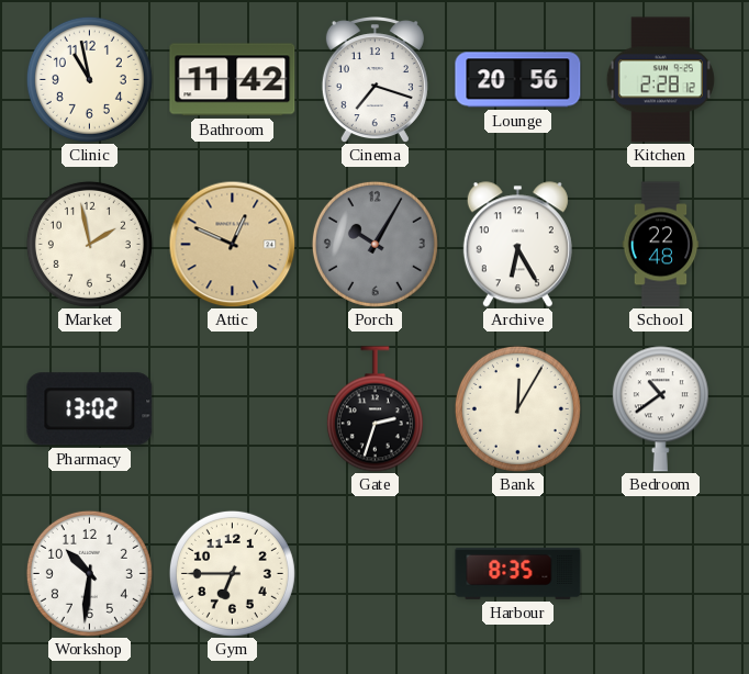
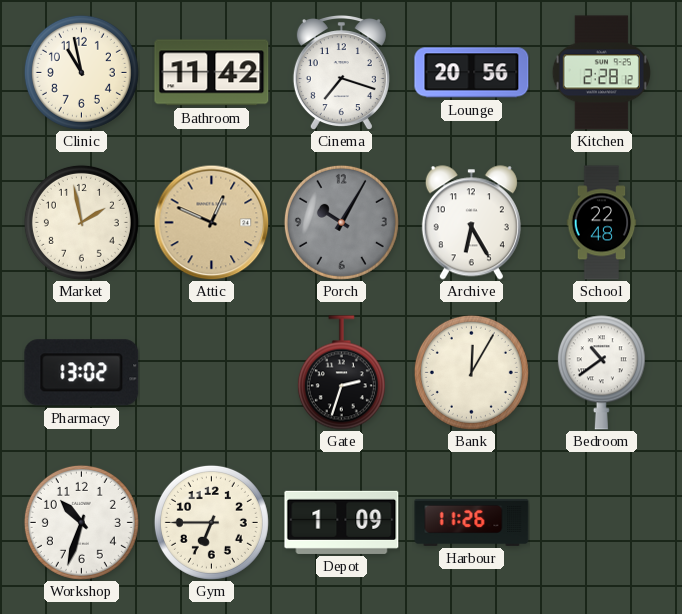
Workshop: 10:31 -> 10:33
Depot: none -> 1:09
Harbour: 8:35 -> 11:26
